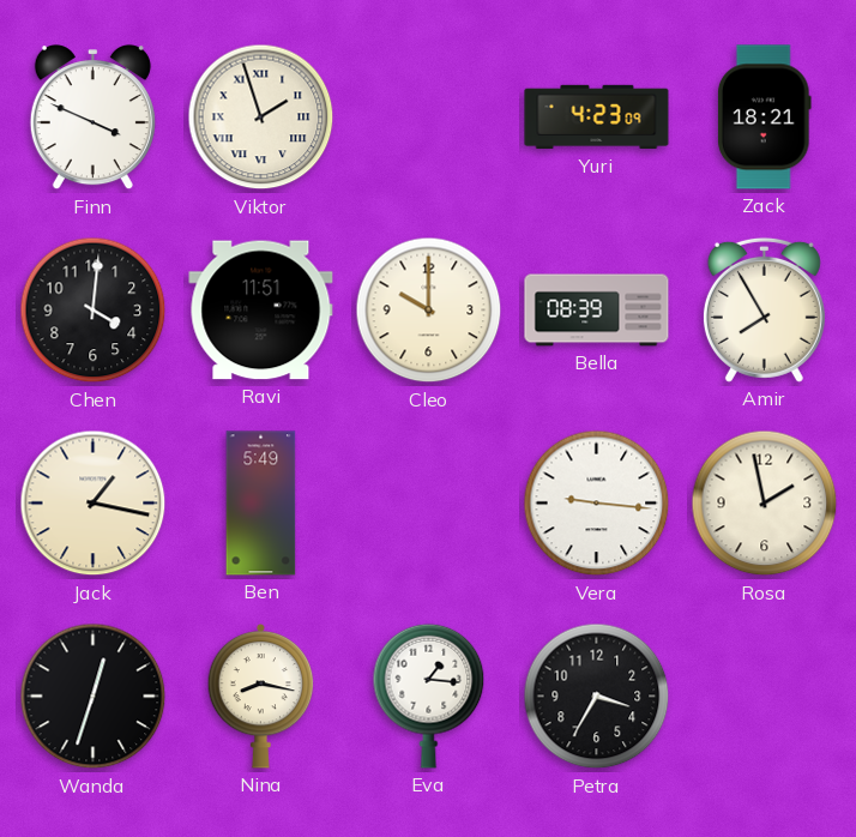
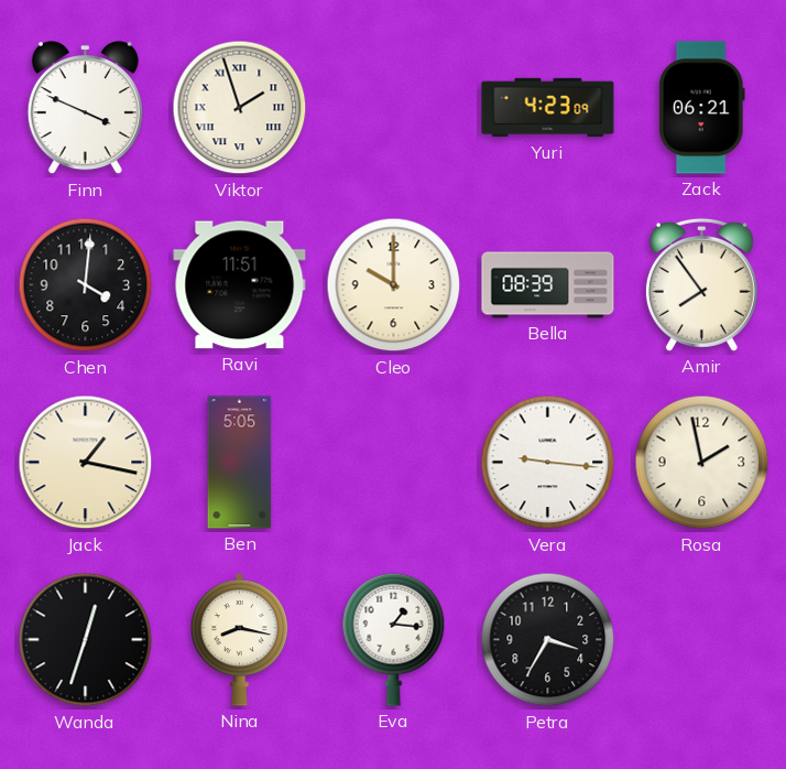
Zack: 18:21 -> 06:21
Amir: 7:55 -> 7:54
Ben: 5:49 -> 5:05
